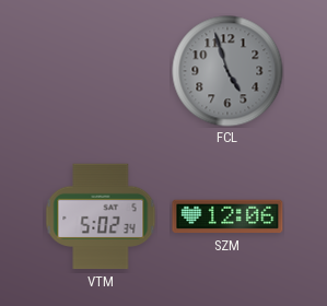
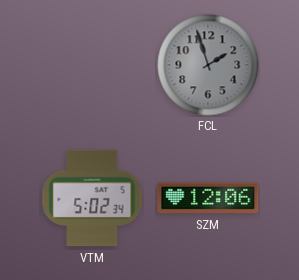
FCL: 4:57 -> 1:57
